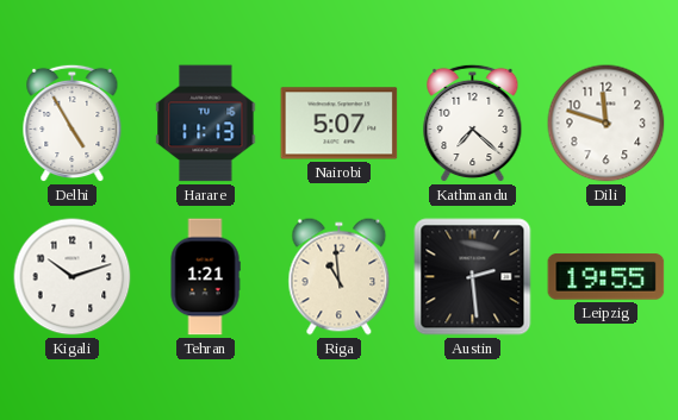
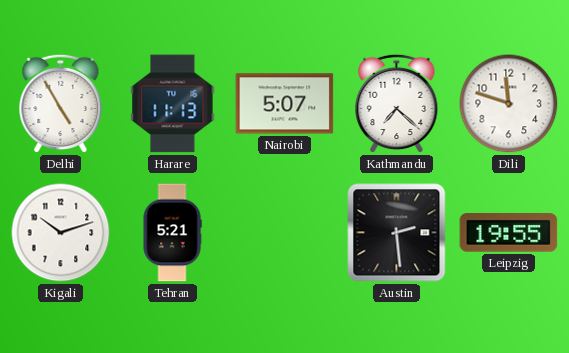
Tehran: 1:21 -> 5:21
Riga: 10:59 -> none
